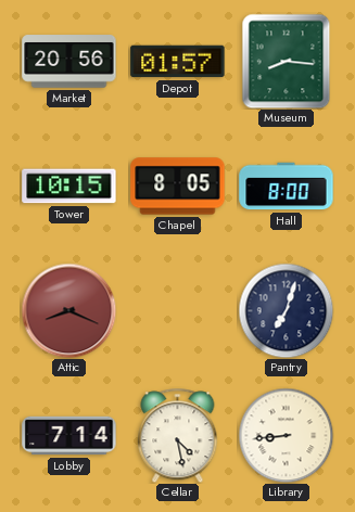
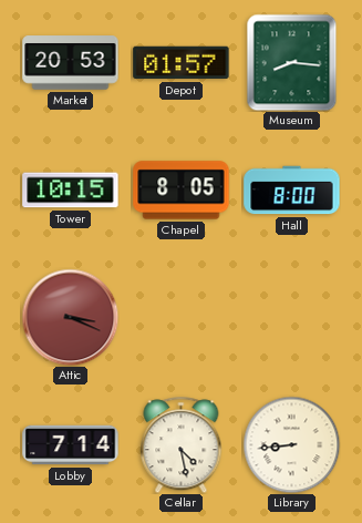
Market: 20:56 -> 20:53
Attic: 8:19 -> 3:19
Pantry: 7:03 -> none
